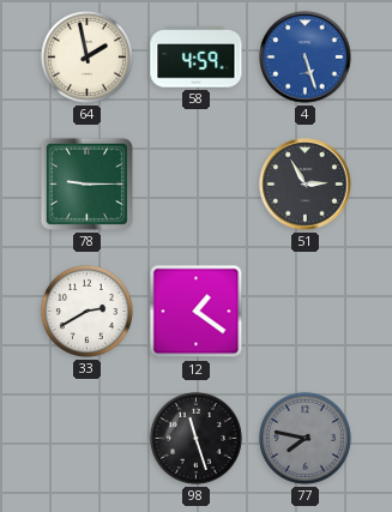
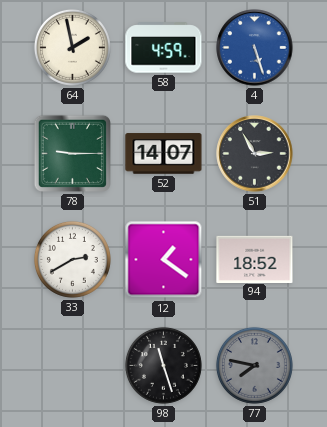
52: none -> 14:07
94: none -> 18:52
